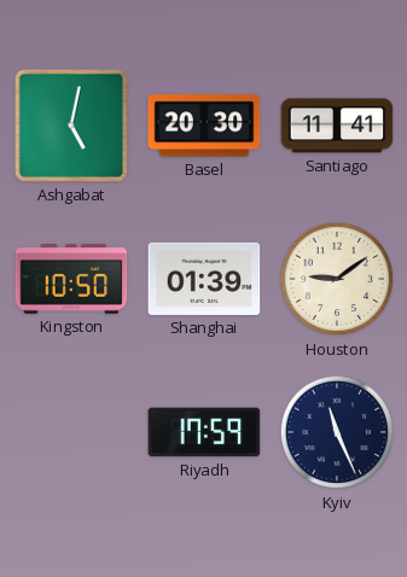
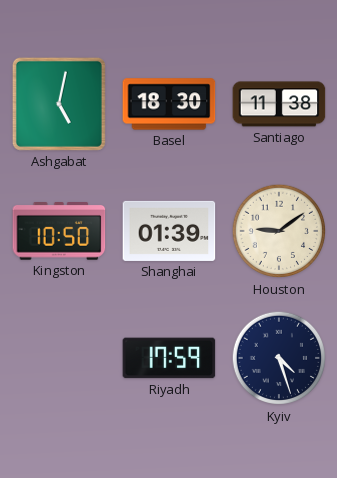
Basel: 20:30 -> 18:30
Santiago: 11:41 -> 11:38
Kyiv: 11:26 -> 4:27
